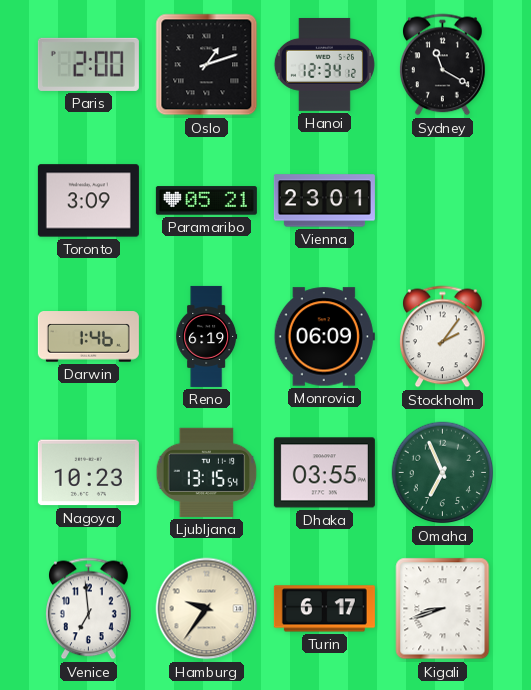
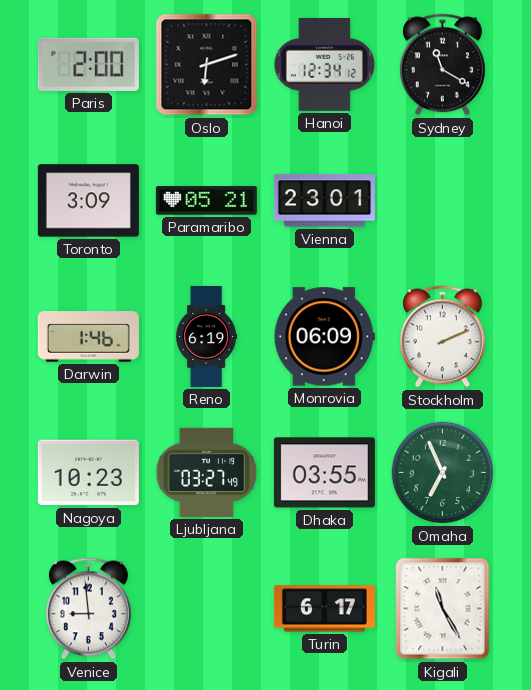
Oslo: 1:12 -> 6:12
Stockholm: 2:06 -> 2:11
Ljubljana: 13:15 -> 03:27
Venice: 6:59 -> 8:59
Hamburg: 9:36 -> none
Kigali: 8:42 -> 11:25
